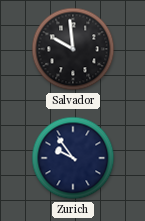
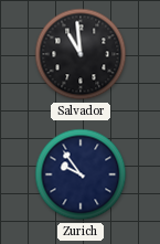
Salvador: 9:59 -> 10:59
